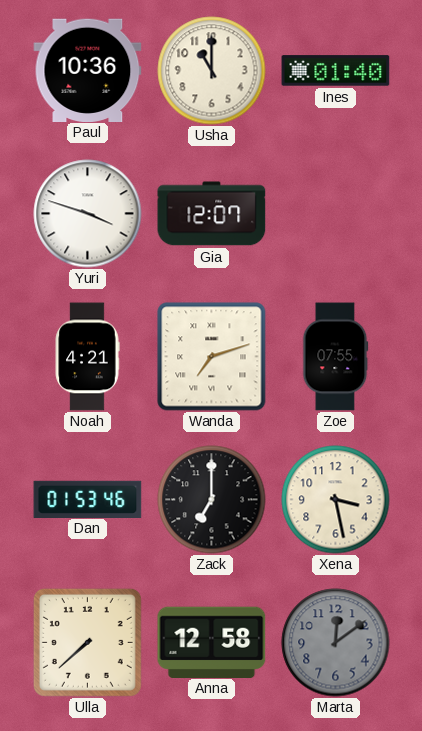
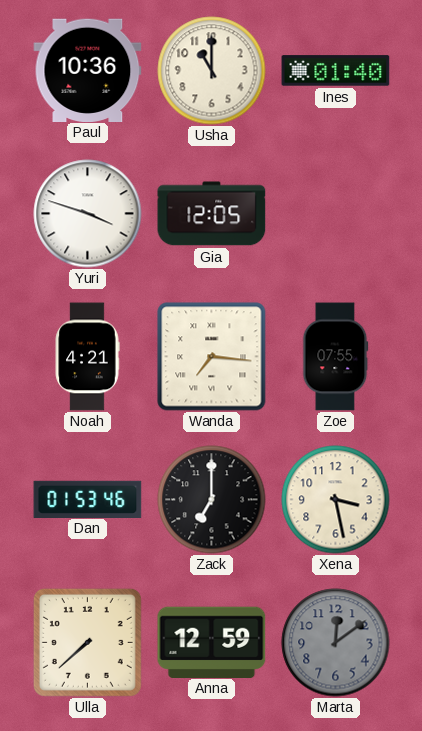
Gia: 12:07 -> 12:05
Wanda: 7:12 -> 7:16
Anna: 12:58 -> 12:59
